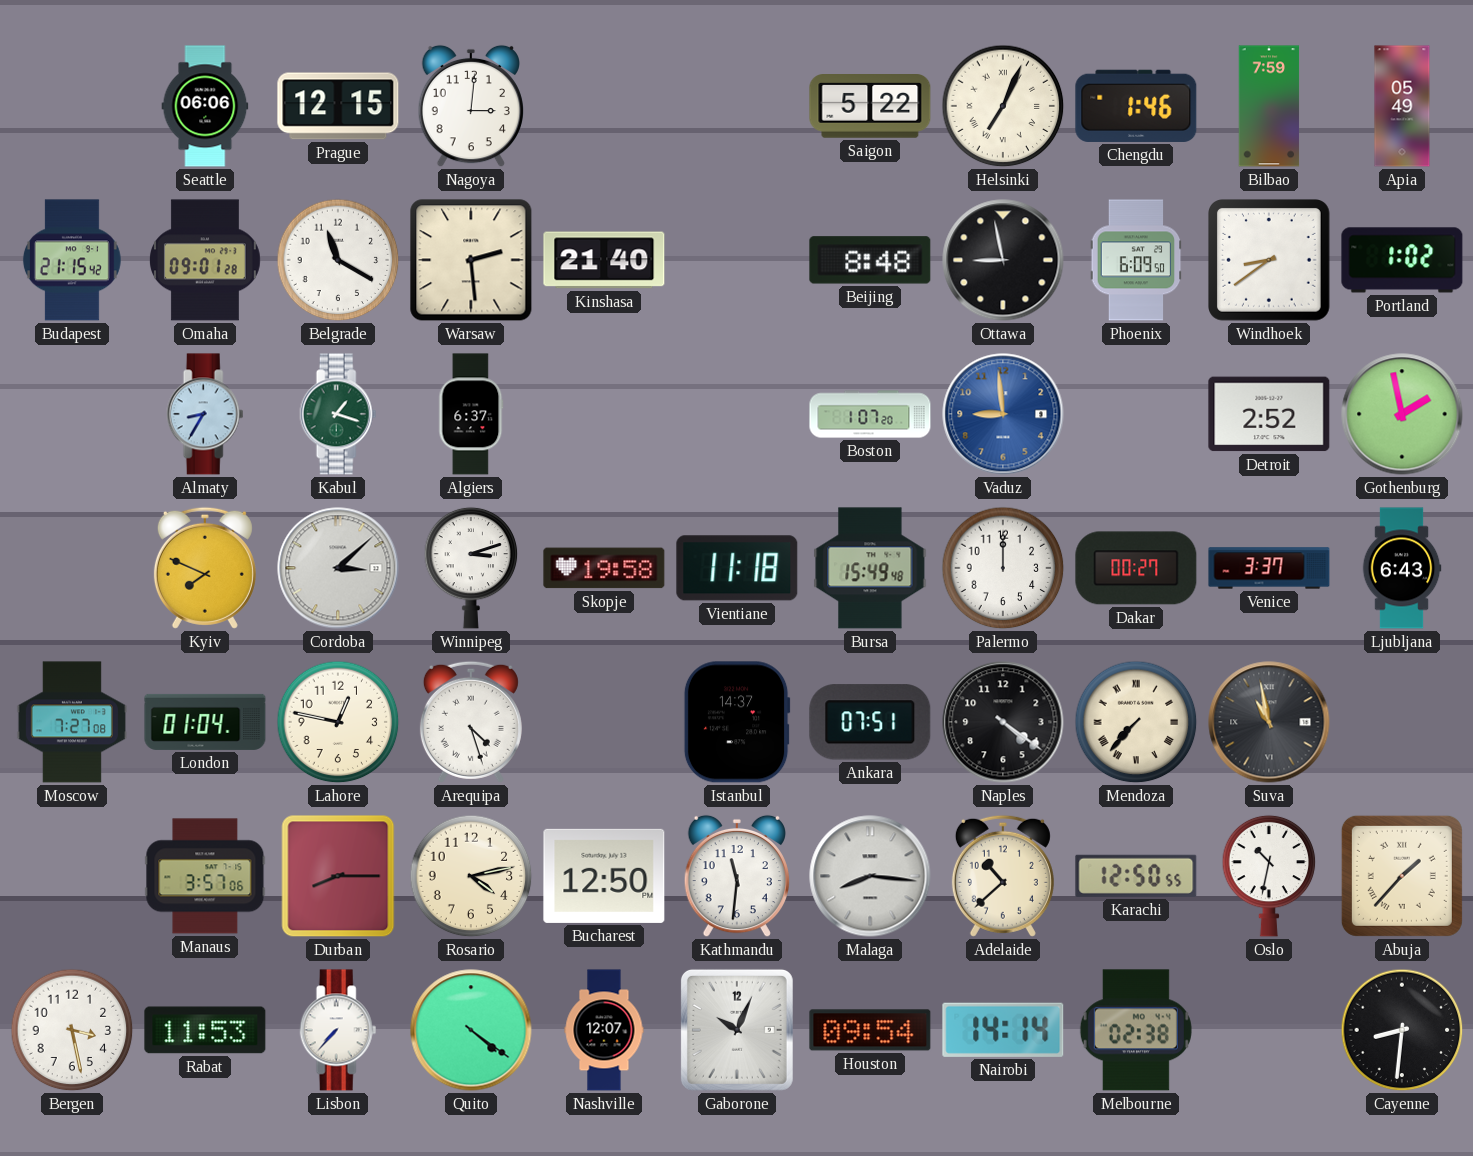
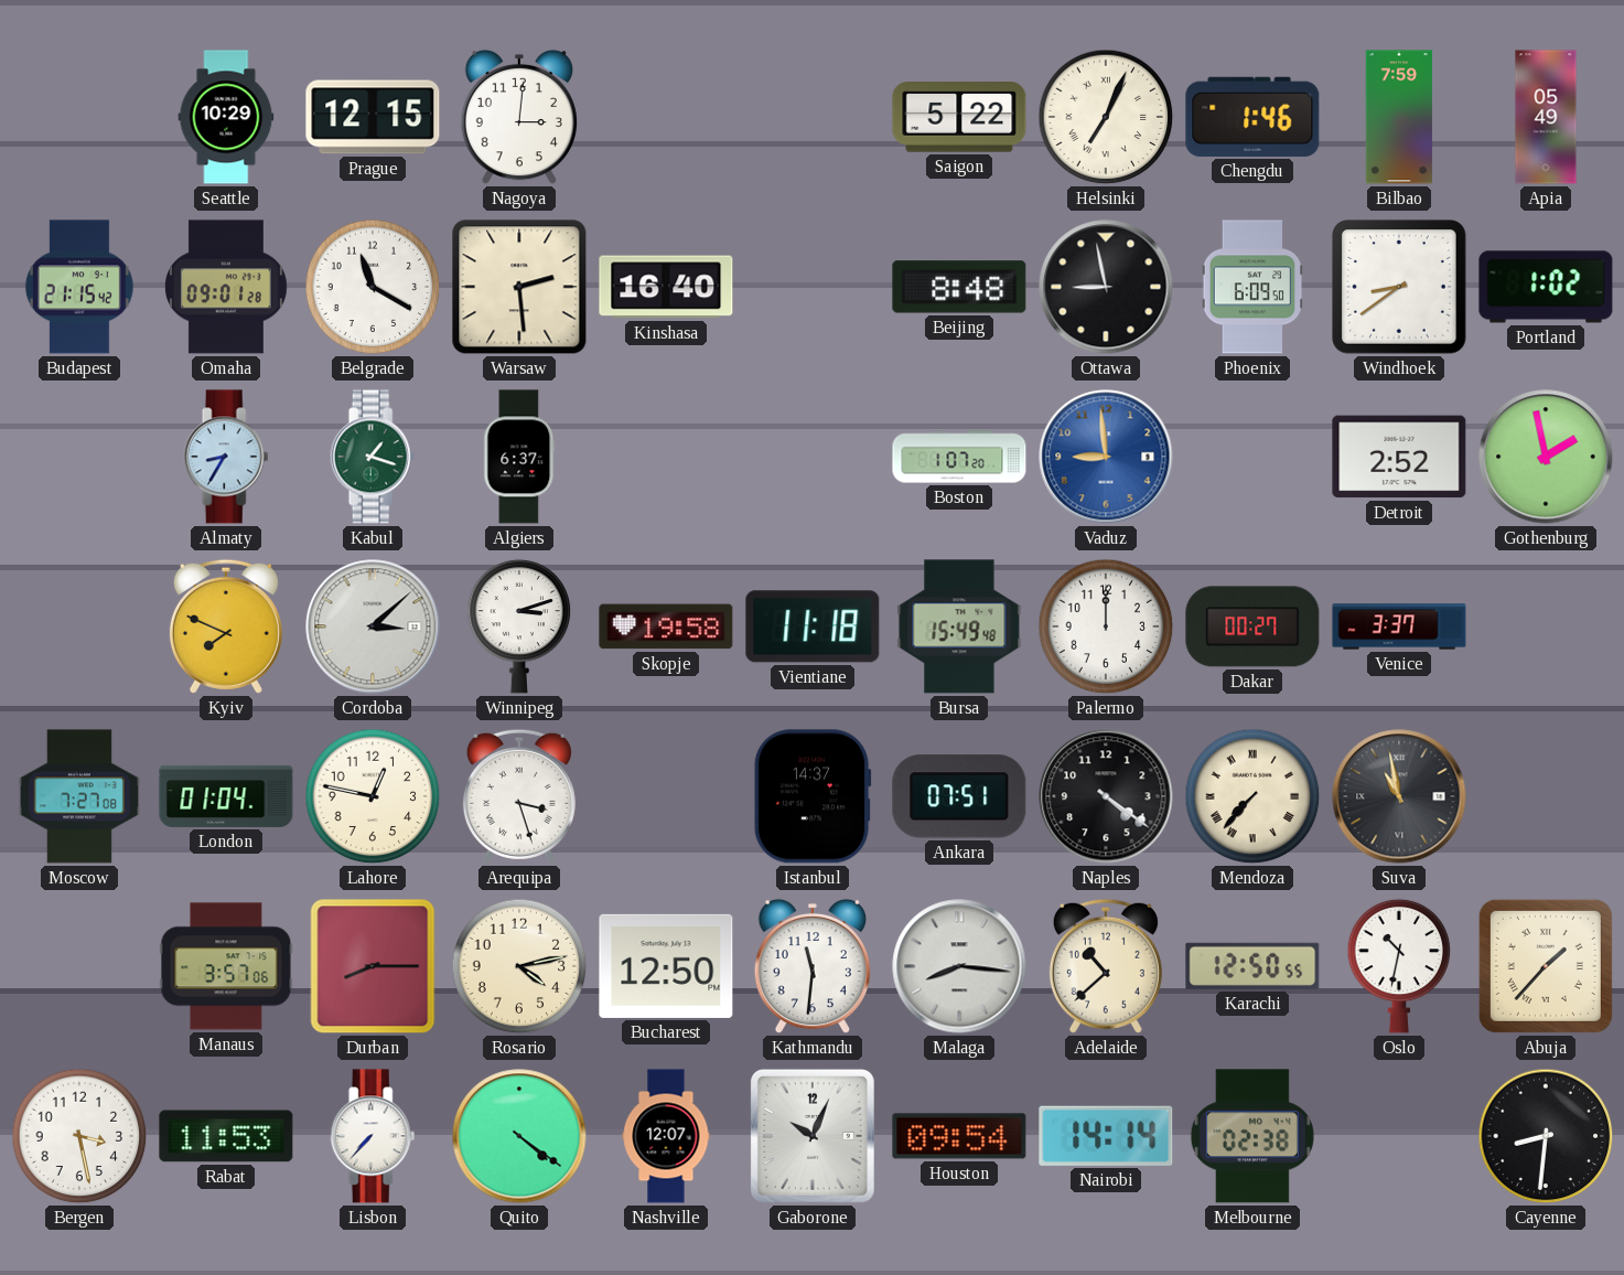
Seattle: 06:06 -> 10:29
Kinshasa: 21:40 -> 16:40
Ljubljana: 6:43 -> none
Arequipa: 4:27 -> 3:27
